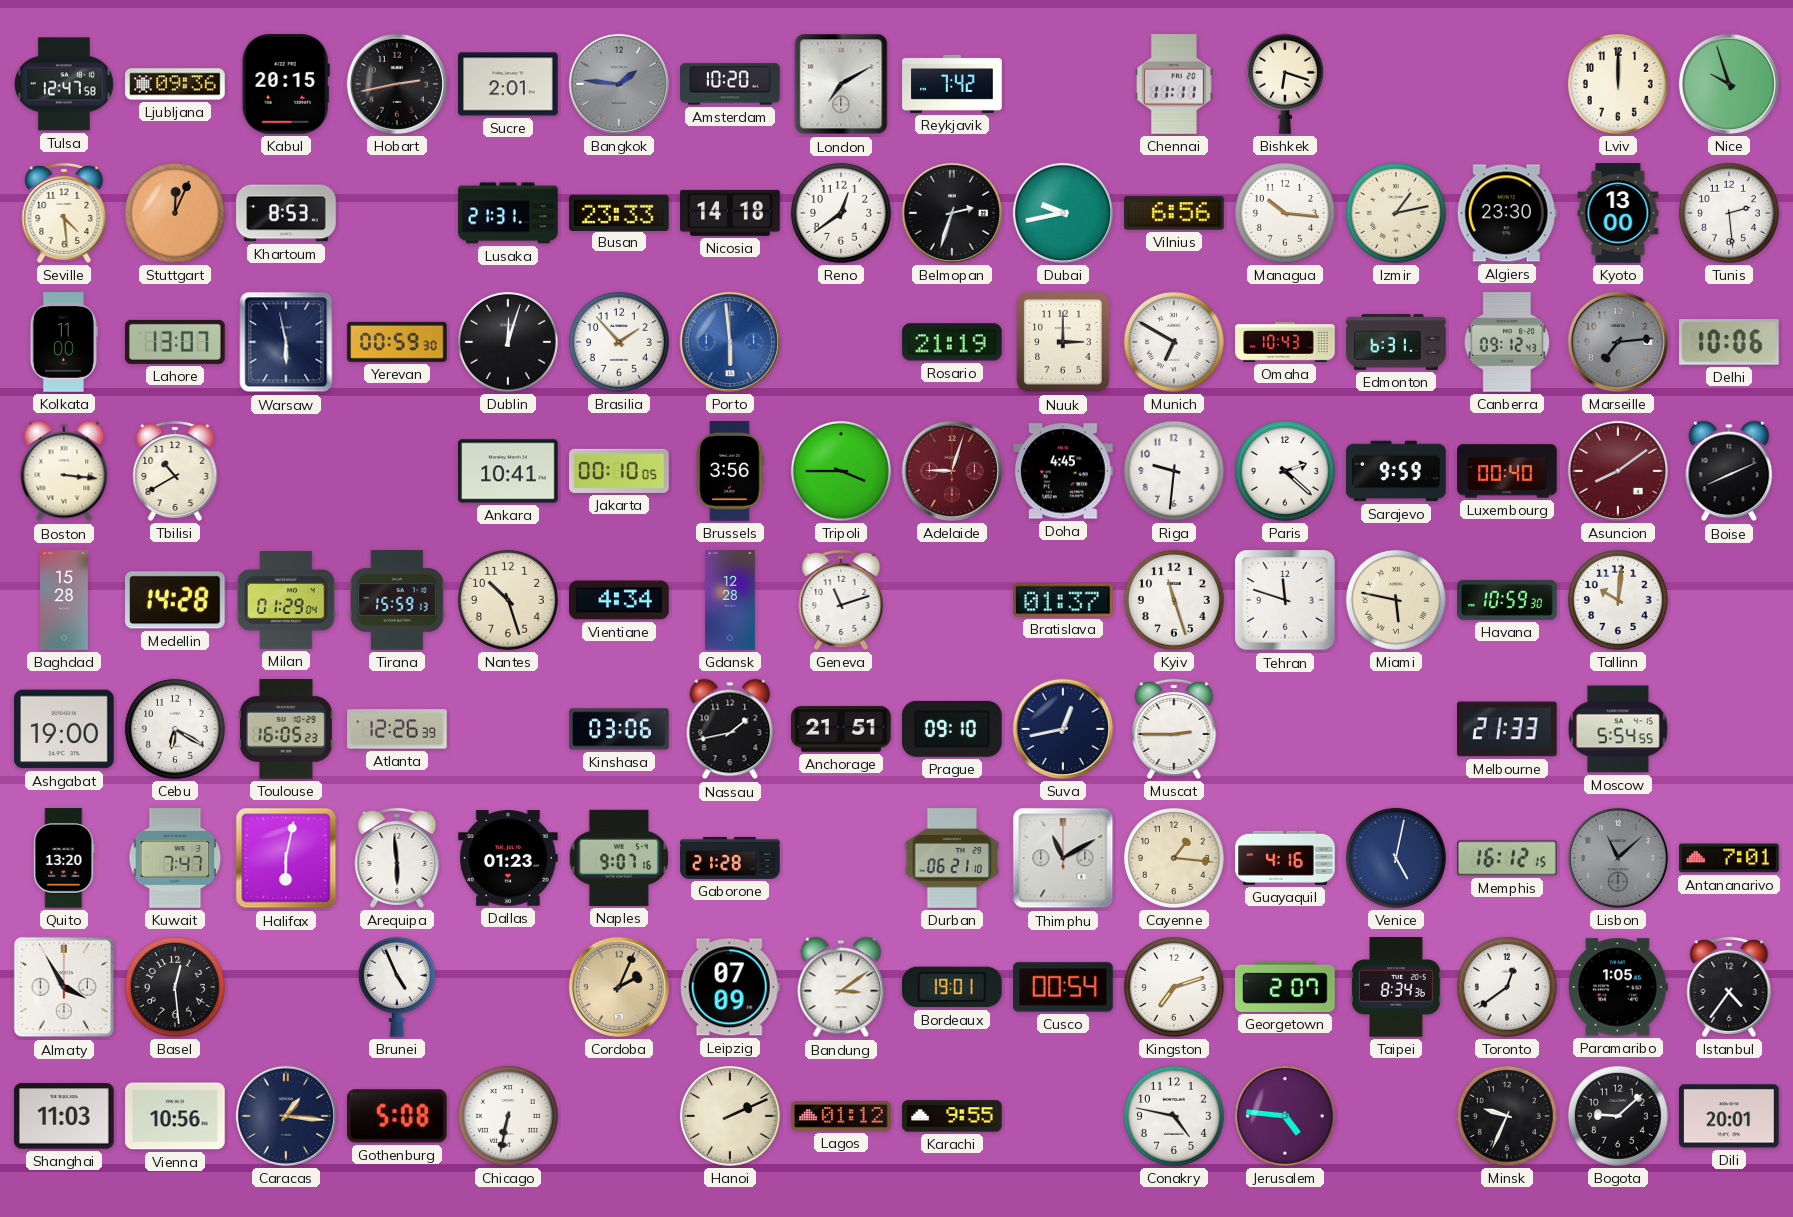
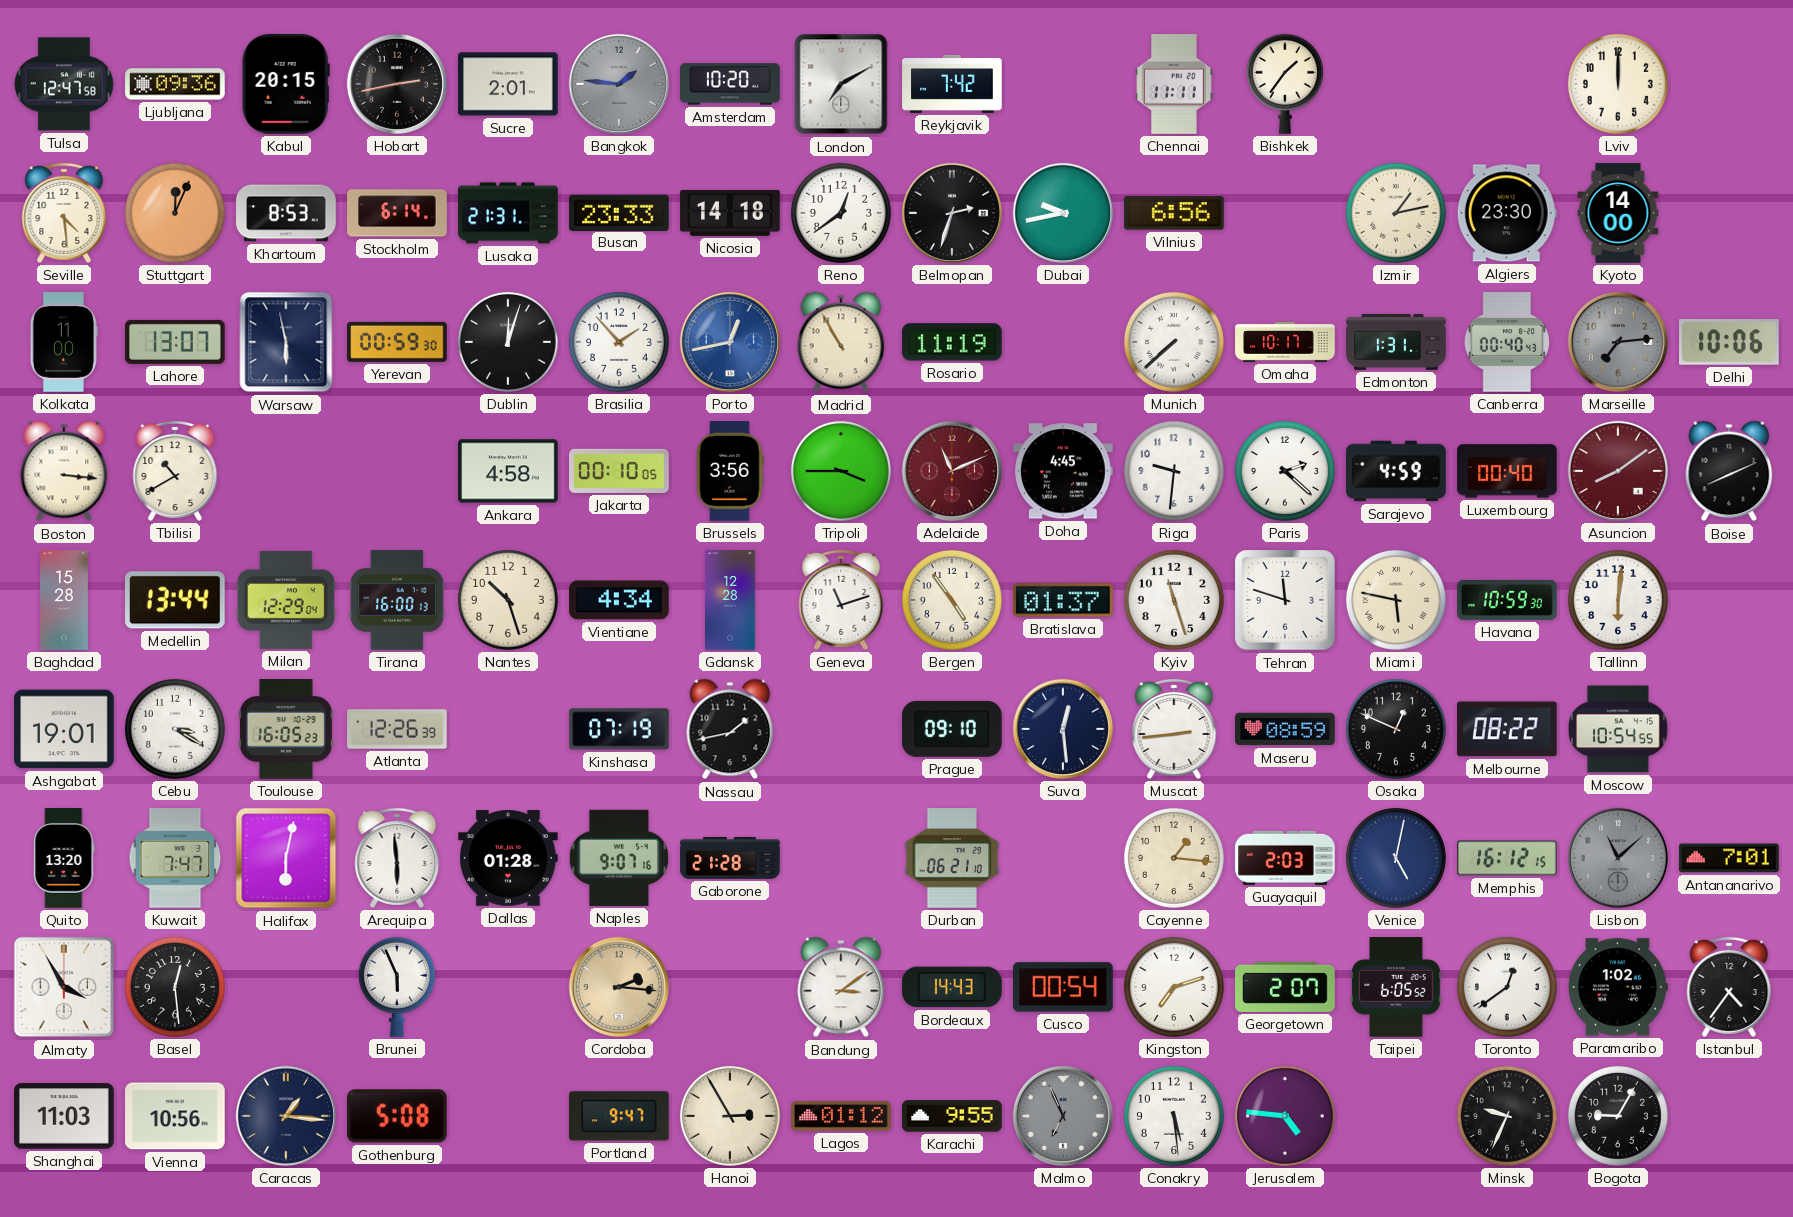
Bishkek: 6:18 -> 1:36
Nice: 9:57 -> none
Stockholm: none -> 6:14
Managua: 10:16 -> none
Kyoto: 13:00 -> 14:00
Tunis: 2:29 -> none
Porto: 5:59 -> 12:43
Madrid: none -> 10:55
Rosario: 21:19 -> 11:19
Nuuk: 3:00 -> none
Munich: 6:50 -> 7:38
Omaha: 10:43 -> 10:17
Edmonton: 6:31 -> 1:31
Canberra: 09:12 -> 00:40
Ankara: 10:41 -> 4:58
Adelaide: 9:03 -> 11:11
Sarajevo: 9:59 -> 4:59
Medellin: 14:28 -> 13:44
Milan: 01:29 -> 12:29
Tirana: 15:59 -> 16:00
Bergen: none -> 4:54
Tallinn: 10:01 -> 6:01
Ashgabat: 19:00 -> 19:01
Cebu: 6:20 -> 3:20
Kinshasa: 03:06 -> 07:19
Anchorage: 21:51 -> none
Suva: 12:43 -> 12:29
Muscat: 2:45 -> 2:44
Maseru: none -> 08:59
Osaka: none -> 12:49
Melbourne: 21:33 -> 08:22
Moscow: 5:54 -> 10:54
Dallas: 01:23 -> 01:28
Thimphu: 11:10 -> none
Guayaquil: 4:16 -> 2:03
Brunei: 4:56 -> 5:56
Cordoba: 2:04 -> 2:16
Leipzig: 07:09 -> none
Bordeaux: 19:01 -> 14:43
Taipei: 8:34 -> 6:05
Paramaribo: 1:05 -> 1:02
Chicago: 6:32 -> none
Portland: none -> 9:47
Hanoi: 2:11 -> 2:55
Malmo: none -> 6:56
Conakry: 4:47 -> 5:29
Bogota: 9:08 -> 9:05
Dili: 20:01 -> none
